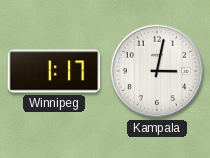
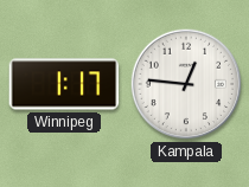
Kampala: 3:02 -> 12:46
